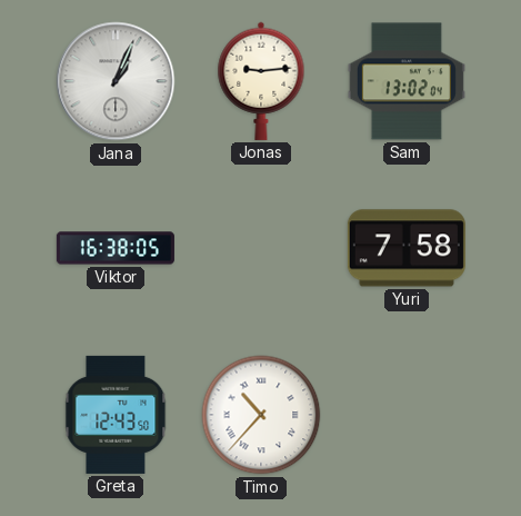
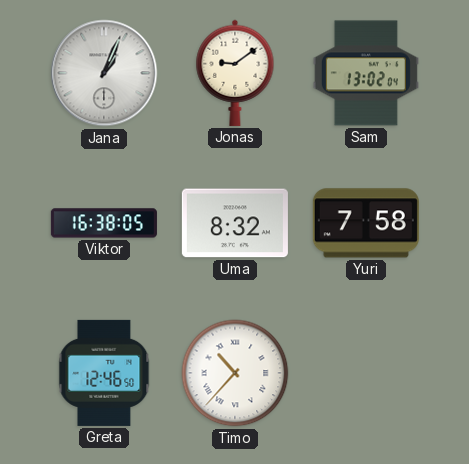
Jonas: 9:14 -> 9:09
Uma: none -> 8:32
Greta: 12:43 -> 12:46
